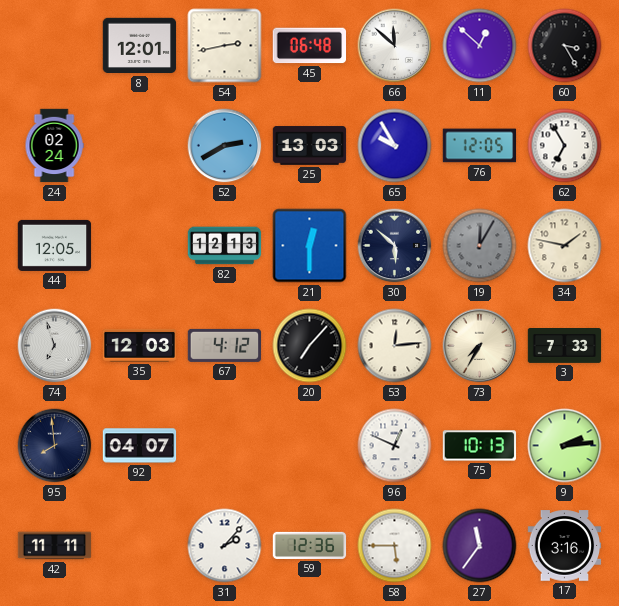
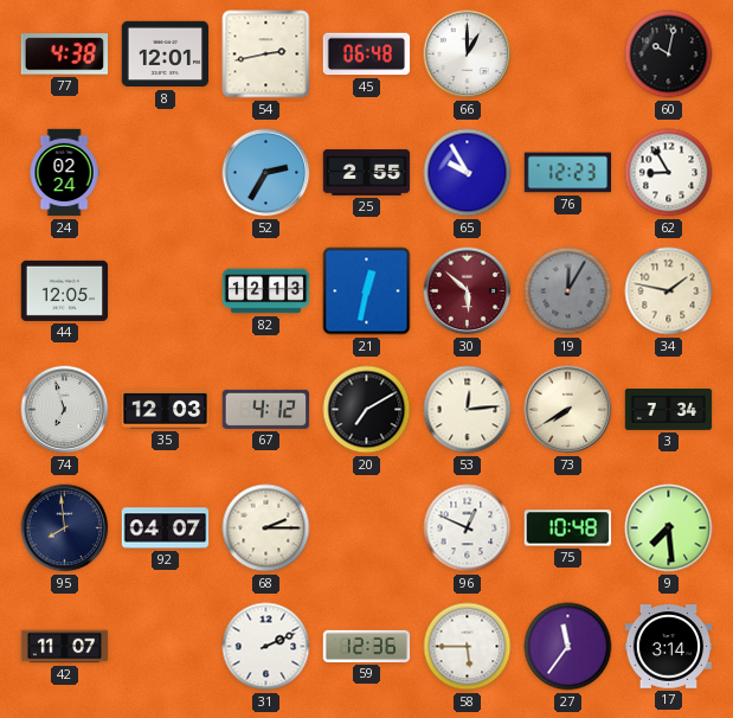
77: none -> 4:38
66: 11:52 -> 1:00
11: 12:52 -> none
60: 3:25 -> 10:02
52: 2:40 -> 2:35
25: 13:03 -> 2:55
76: 12:05 -> 12:23
62: 6:55 -> 8:55
21: 12:30 -> 12:32
30 dial: navy -> burgundy
20: 7:07 -> 7:10
73: 7:35 -> 7:40
3: 7:33 -> 7:34
68: none -> 2:15
75: 10:13 -> 10:48
9: 2:14 -> 7:29
42: 11:11 -> 11:07
31: 2:07 -> 2:11
17: 3:16 -> 3:14
